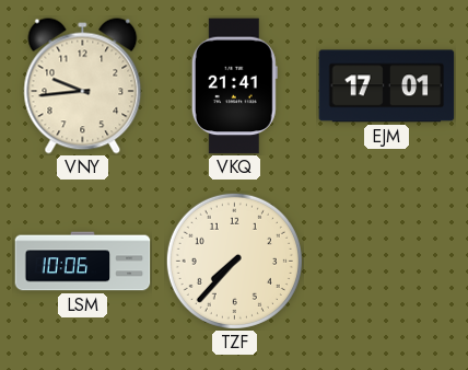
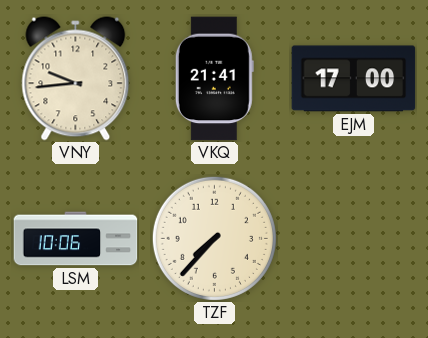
EJM: 17:01 -> 17:00
